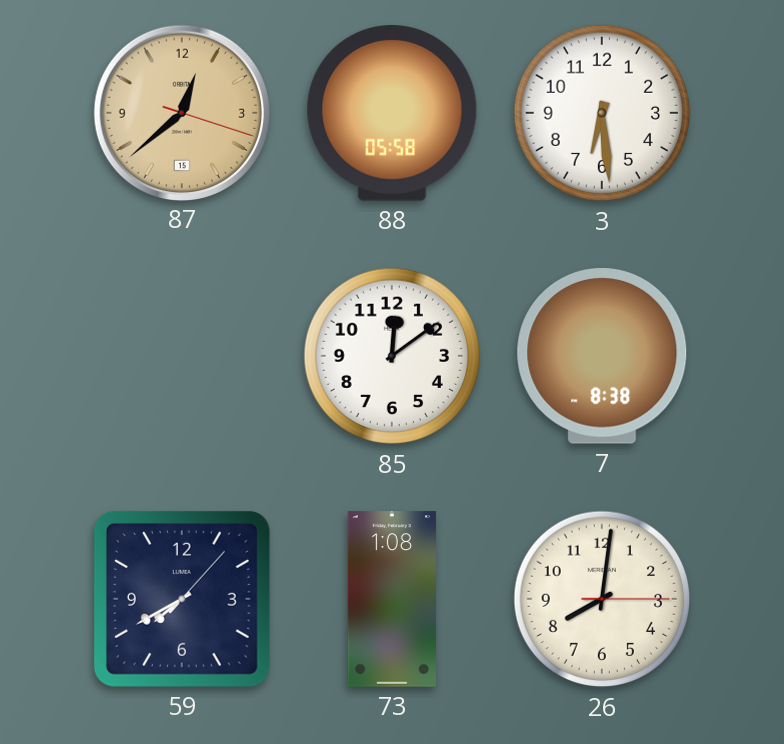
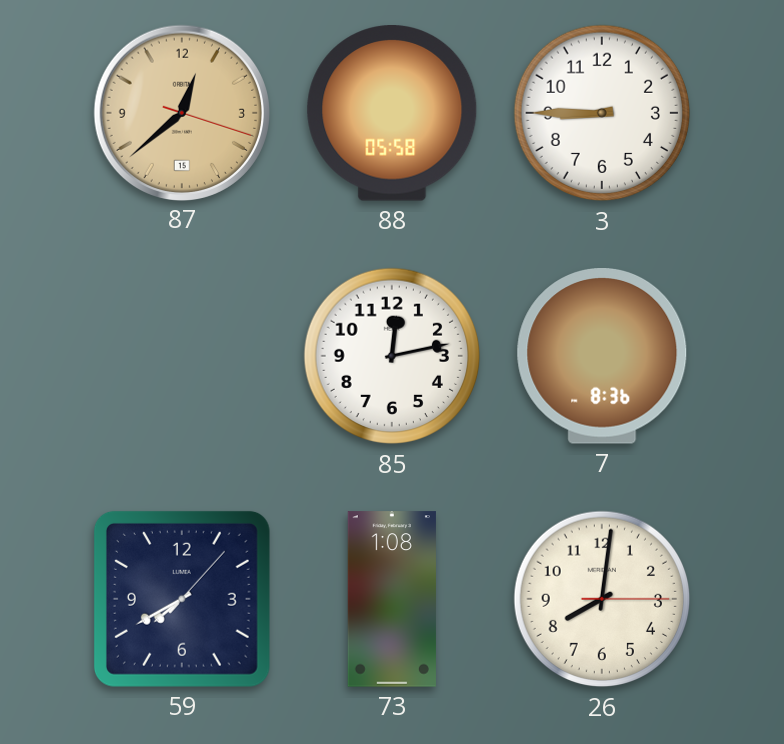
3: 6:29 -> 8:45
85: 12:09 -> 12:13
7: 8:38 -> 8:36
